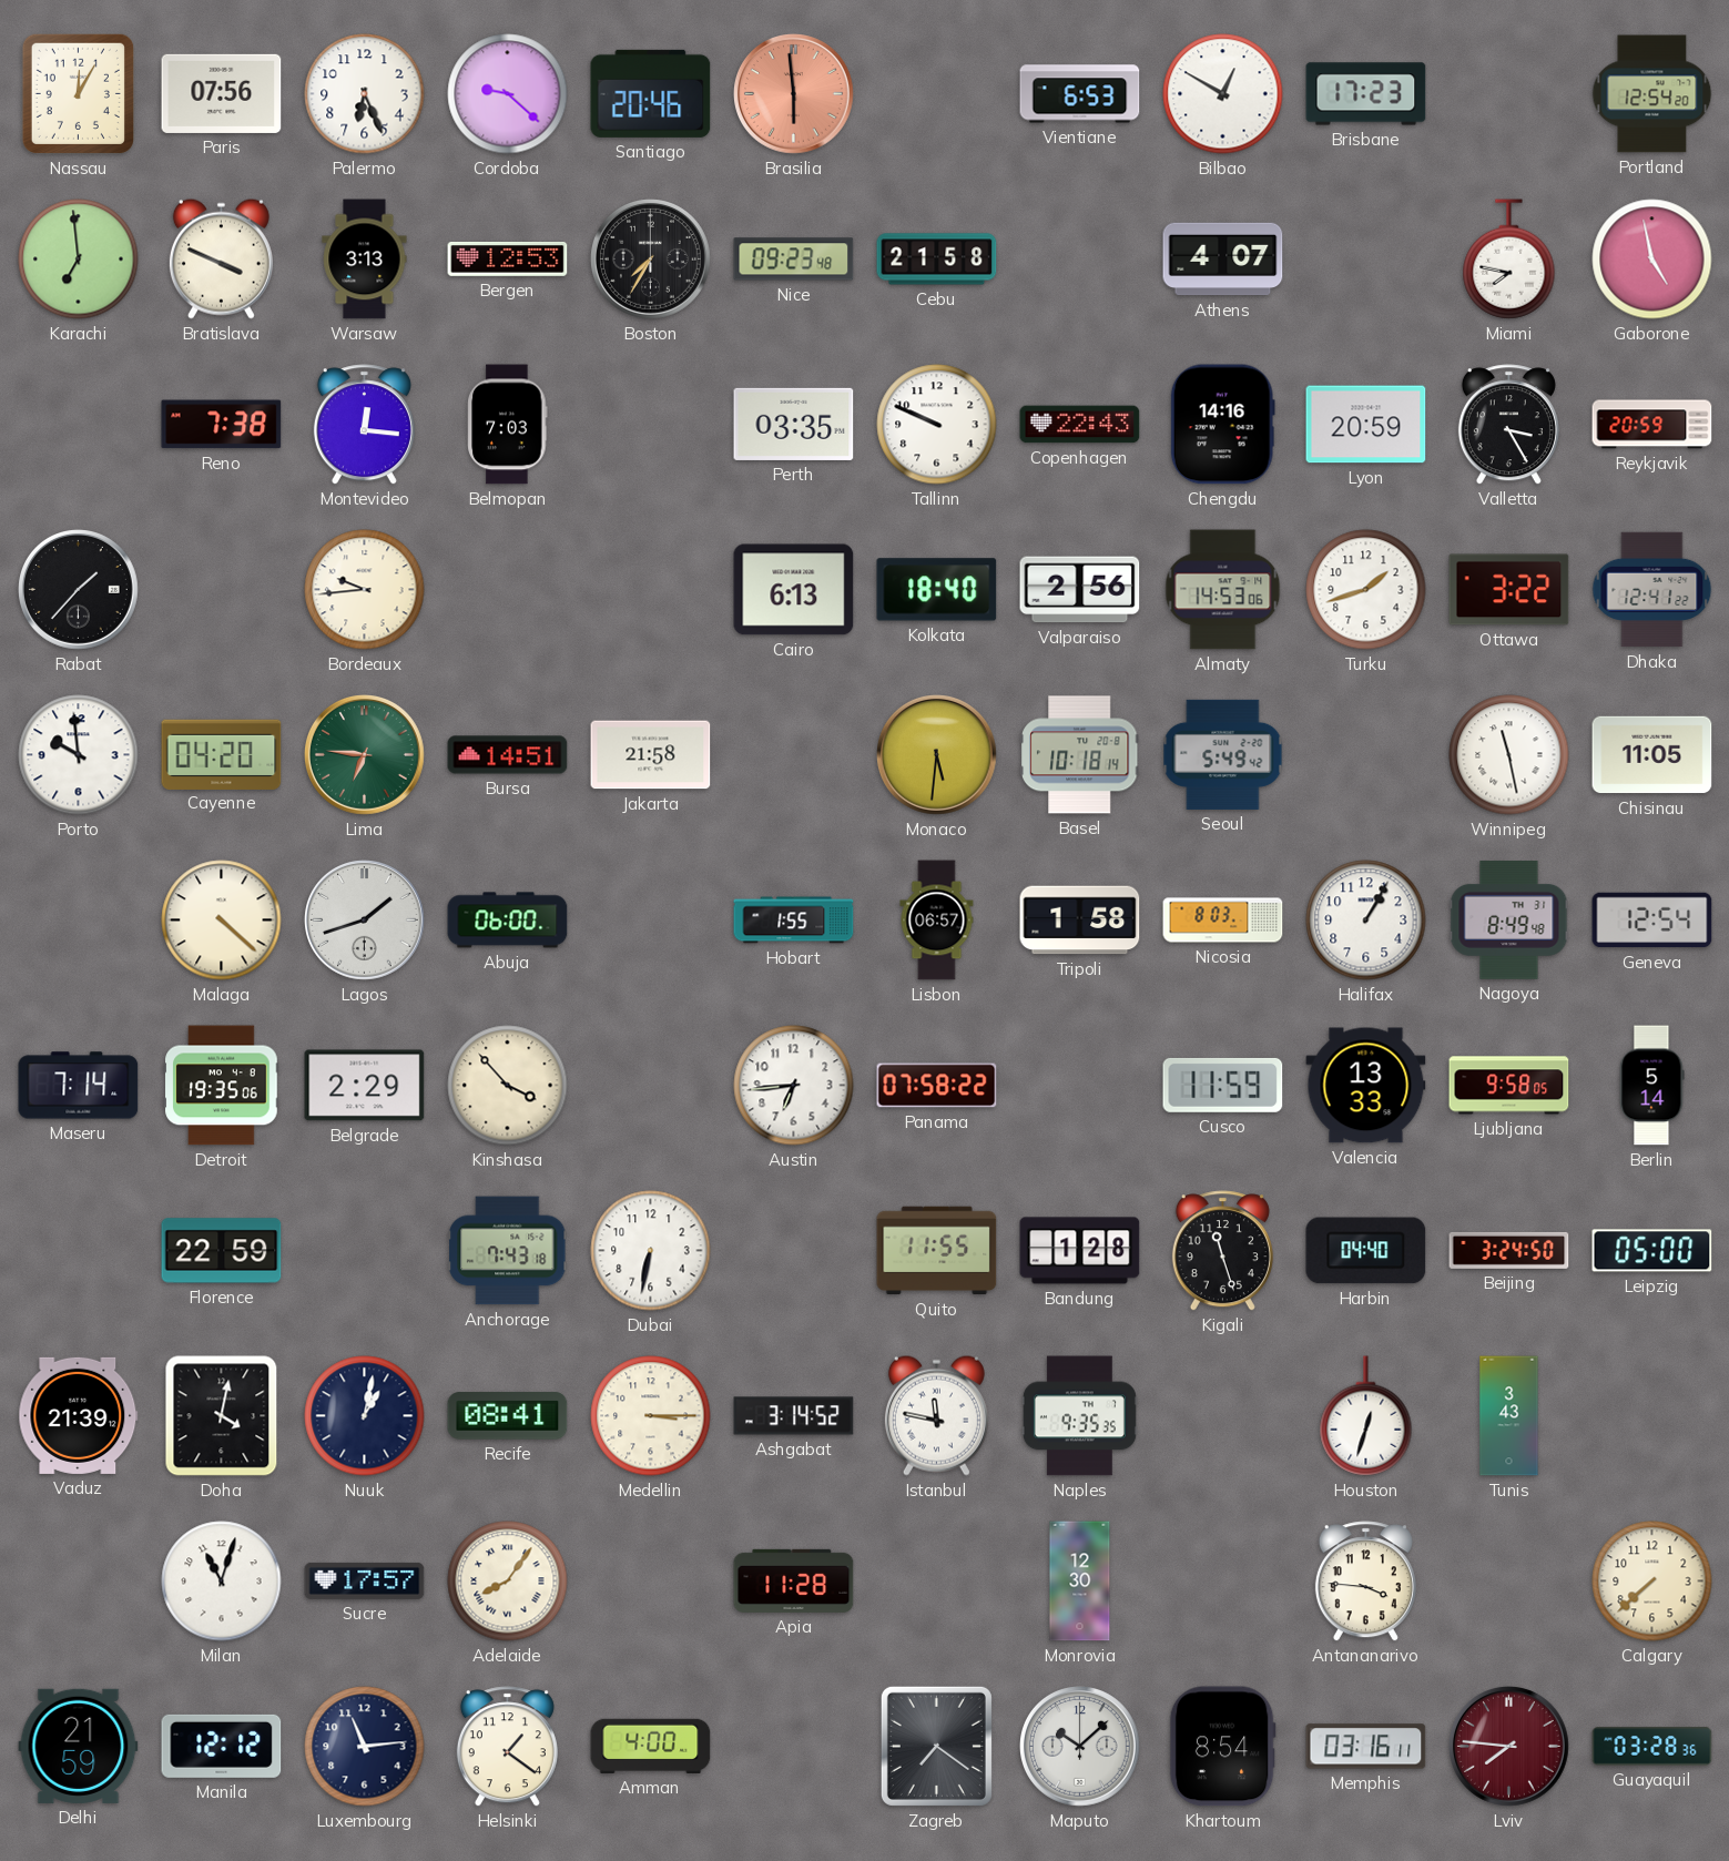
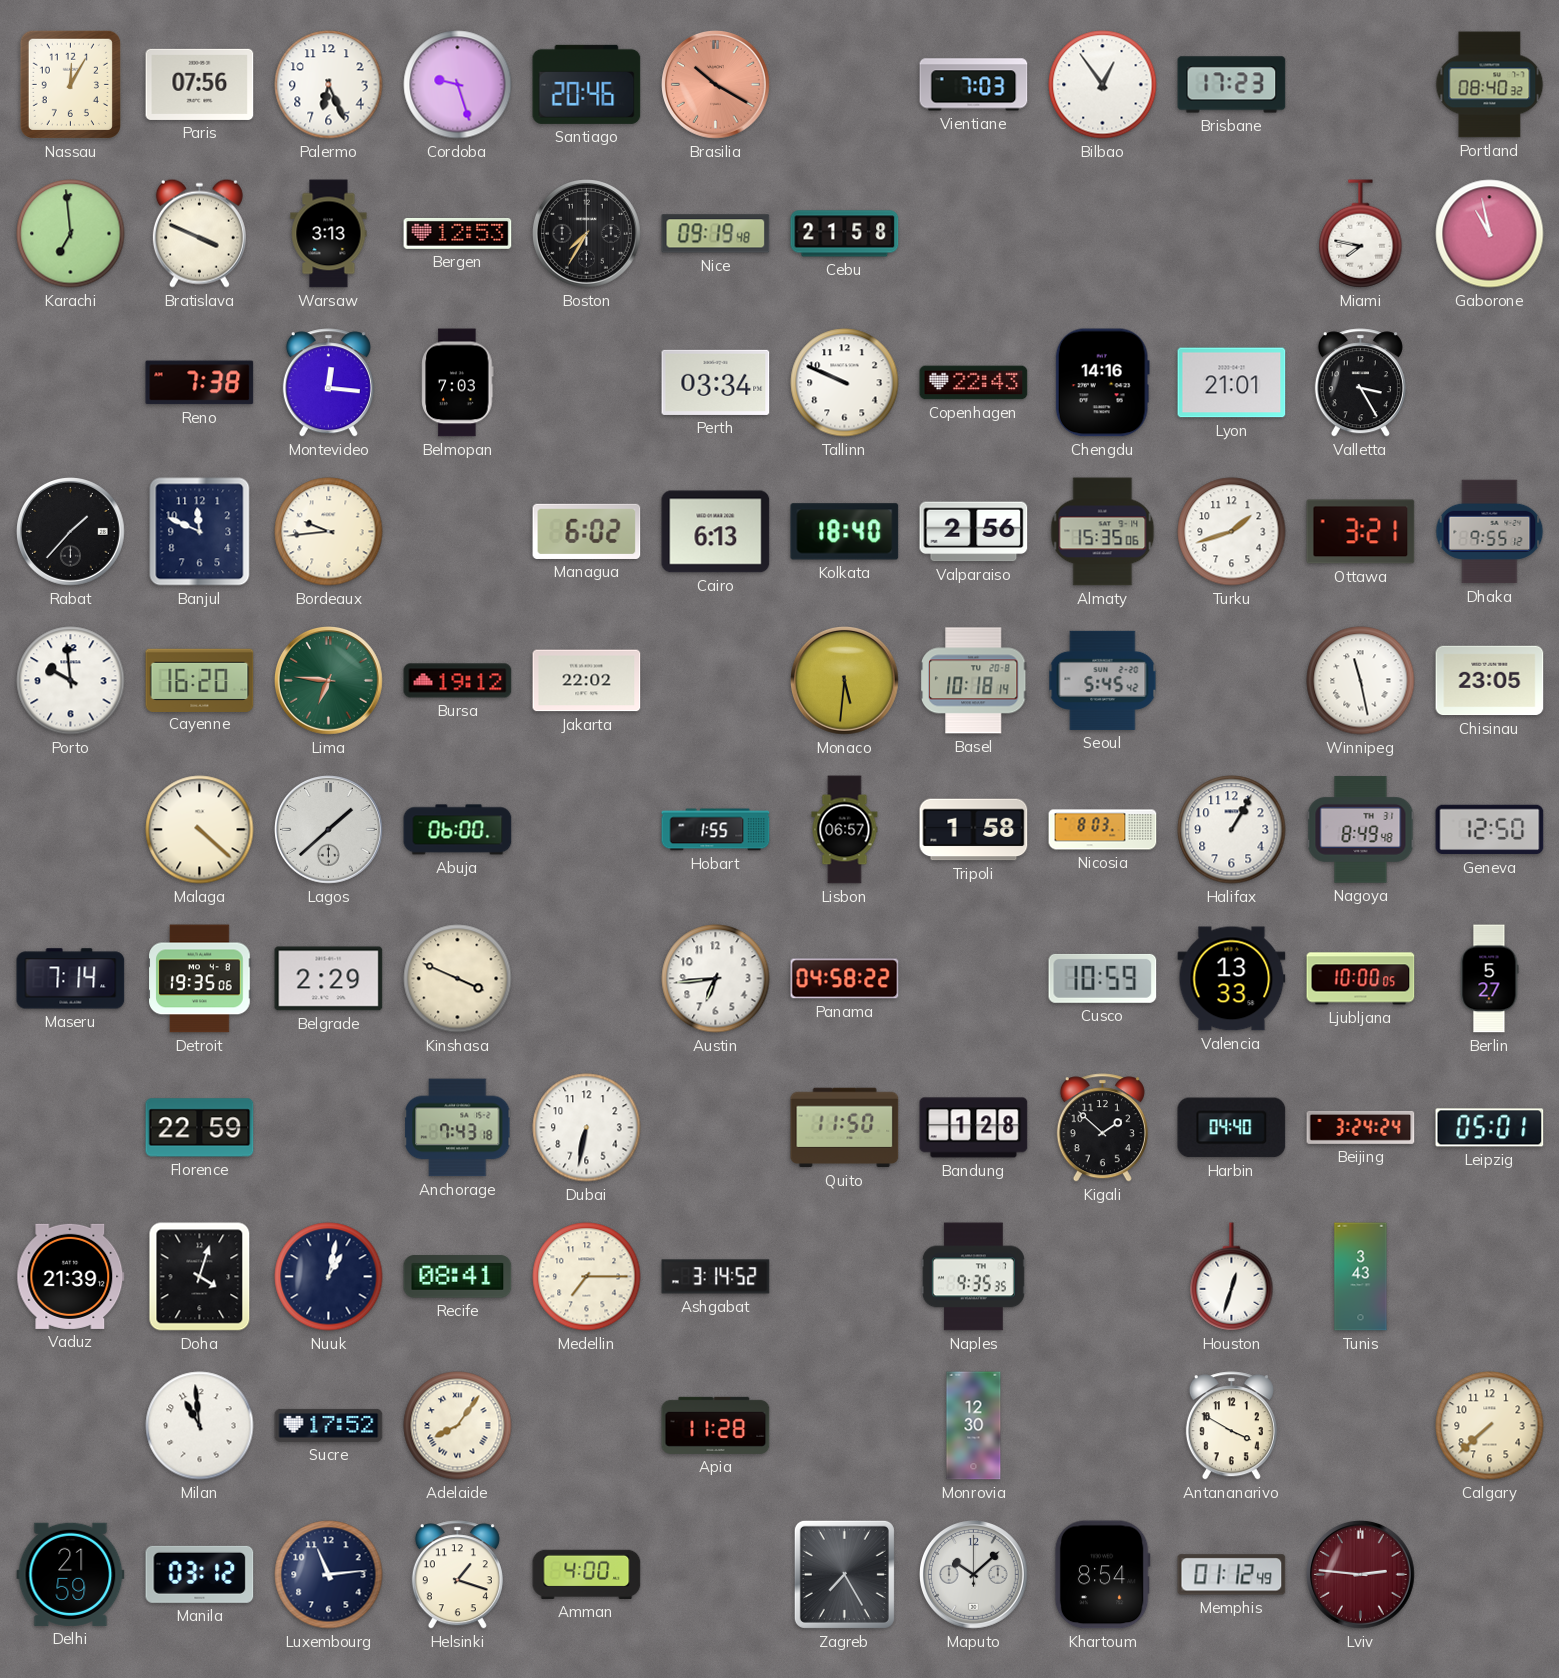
Cordoba: 9:22 -> 9:27
Brasilia: 5:59 -> 10:20
Vientiane: 6:53 -> 7:03
Bilbao: 12:50 -> 12:54
Portland: 12:54 -> 08:40
Nice: 09:23 -> 09:19
Athens: 4:07 -> none
Gaborone: 4:58 -> 10:58
Perth: 03:35 -> 03:34
Lyon: 20:59 -> 21:01
Reykjavik: 20:59 -> none
Banjul: none -> 11:49
Managua: none -> 6:02
Almaty: 14:53 -> 15:35
Ottawa: 3:22 -> 3:21
Dhaka: 12:41 -> 9:55
Cayenne: 04:20 -> 16:20
Bursa: 14:51 -> 19:12
Jakarta: 21:58 -> 22:02
Seoul: 5:49 -> 5:45
Chisinau: 11:05 -> 23:05
Lagos: 1:42 -> 1:38
Geneva: 12:54 -> 12:50
Kinshasa: 3:53 -> 3:49
Panama: 07:58 -> 04:58
Cusco: 11:59 -> 10:59
Ljubljana: 9:58 -> 10:00
Berlin: 5:14 -> 5:27
Quito: 11:55 -> 11:50
Kigali: 11:27 -> 1:52
Beijing: 3:24:50 -> 3:24:24
Leipzig: 05:00 -> 05:01
Doha: 4:02 -> 4:03
Medellin: 3:15 -> 7:15
Istanbul: 11:47 -> none
Milan: 11:03 -> 10:59
Sucre: 17:57 -> 17:52
Antananarivo: 3:46 -> 3:50
Manila: 12:12 -> 03:12
Helsinki: 1:21 -> 1:18
Zagreb: 7:21 -> 7:25
Memphis: 03:16 -> 01:12
Lviv: 7:46 -> 2:46
Guayaquil: 03:28 -> none
